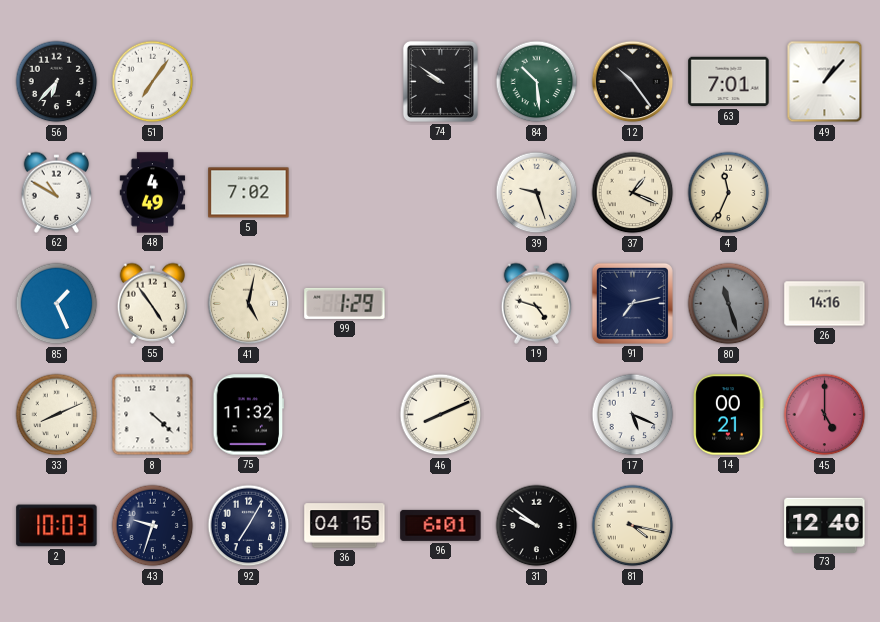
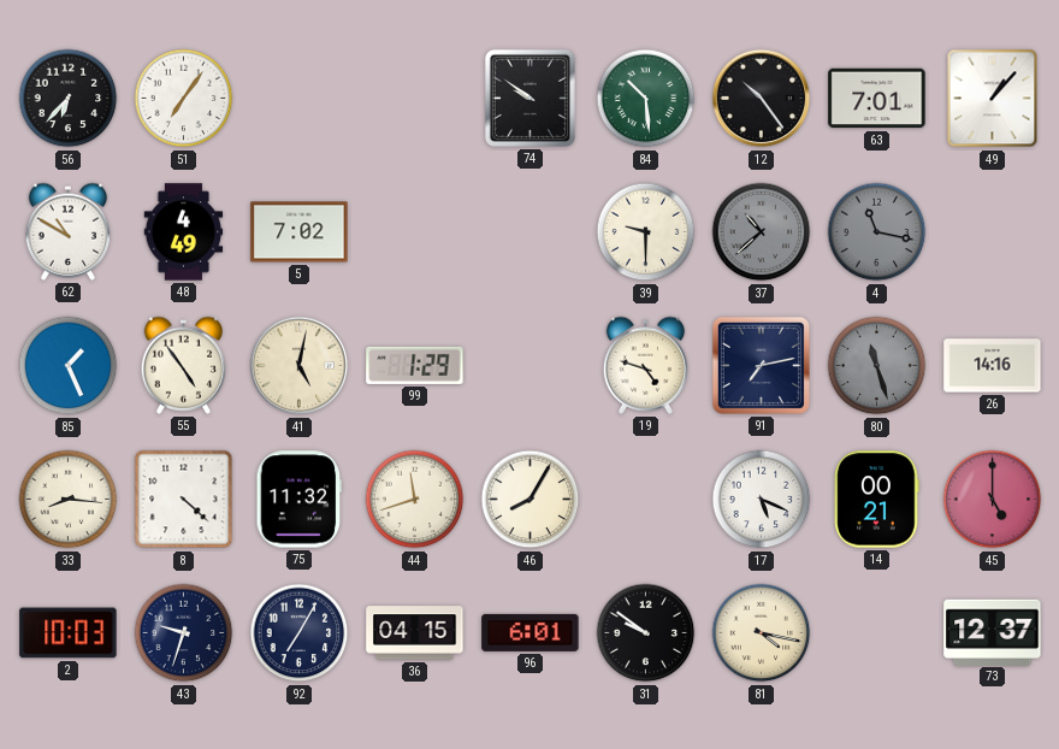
39: 9:27 -> 9:30
37: 1:19 -> 10:38
37 dial: cream -> grey
4: 11:34 -> 11:17
4 dial: cream -> grey
33: 8:11 -> 8:16
44: none -> 11:42
46: 8:11 -> 8:05
73: 12:40 -> 12:37
